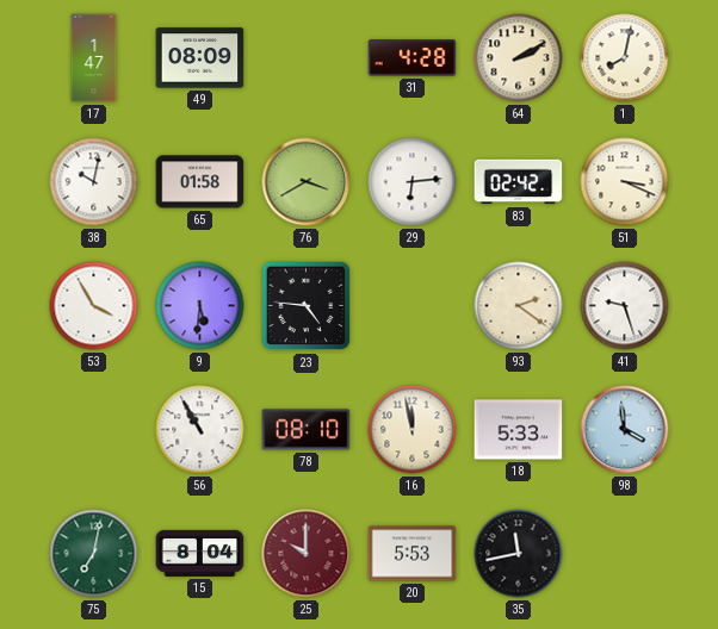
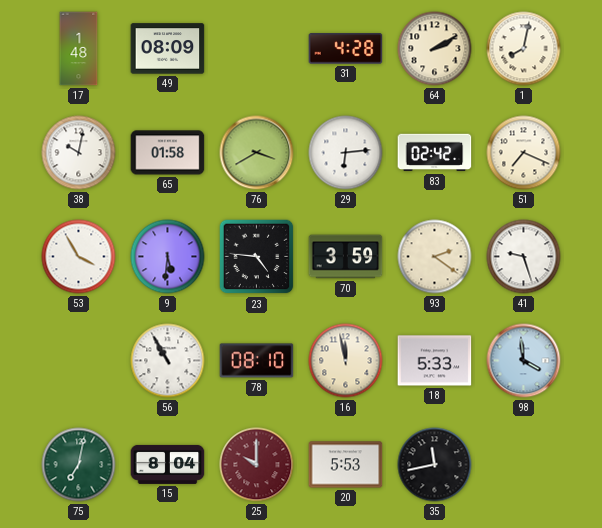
17: 1:47 -> 1:48
51: 3:19 -> 7:19
70: none -> 3:59
